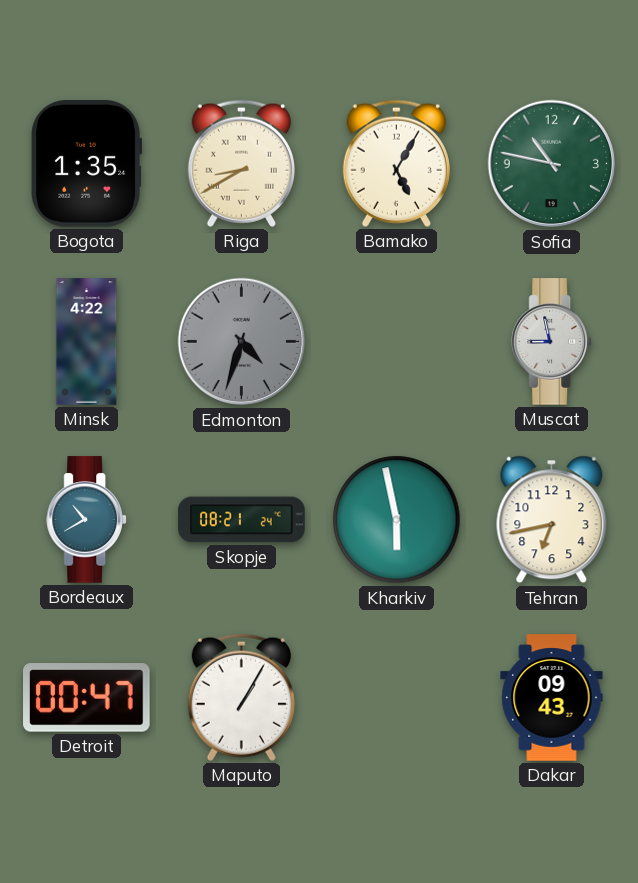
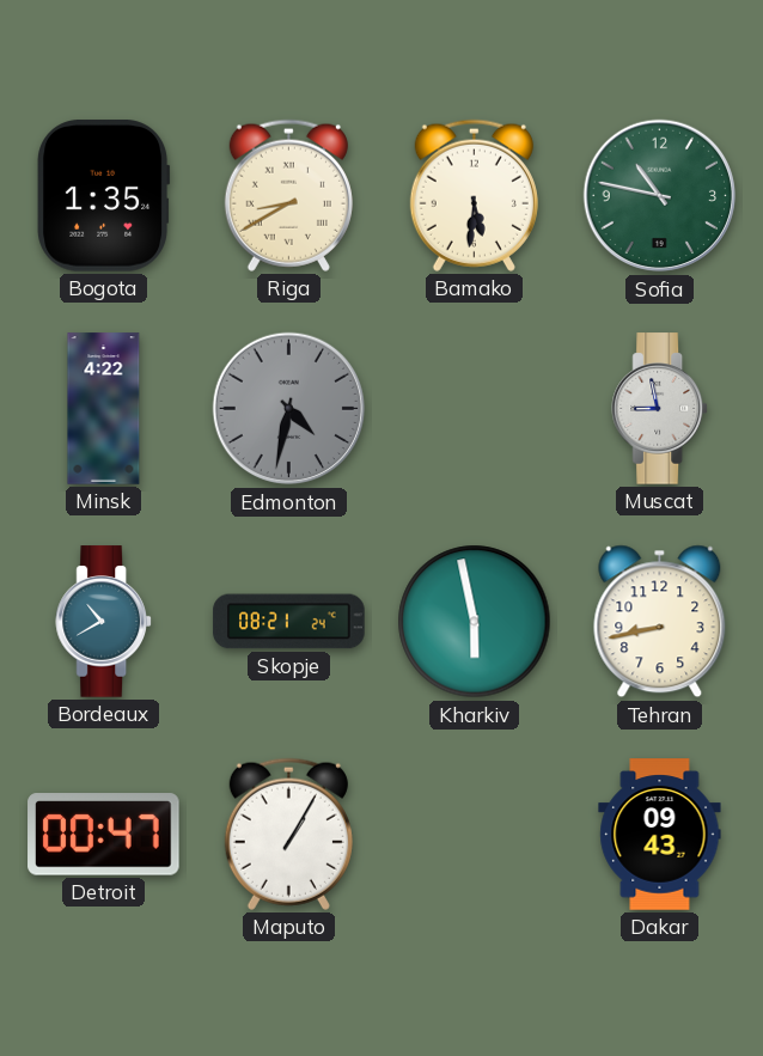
Bamako: 5:05 -> 5:31
Edmonton: 4:33 -> 4:32
Tehran: 6:43 -> 8:43
